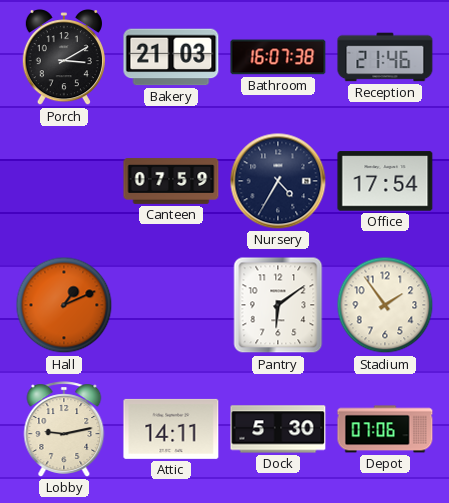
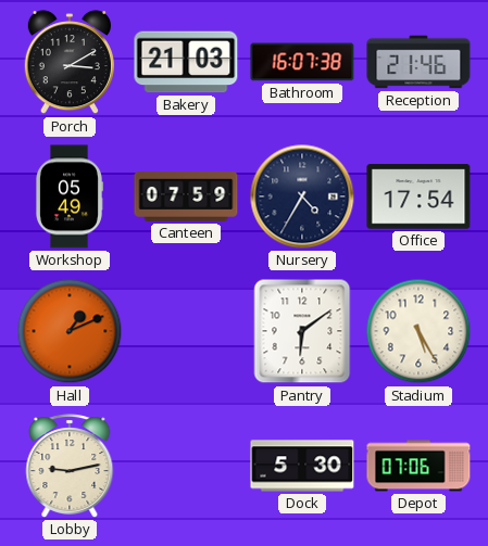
Workshop: none -> 05:49
Stadium: 1:54 -> 5:25
Attic: 14:11 -> none
